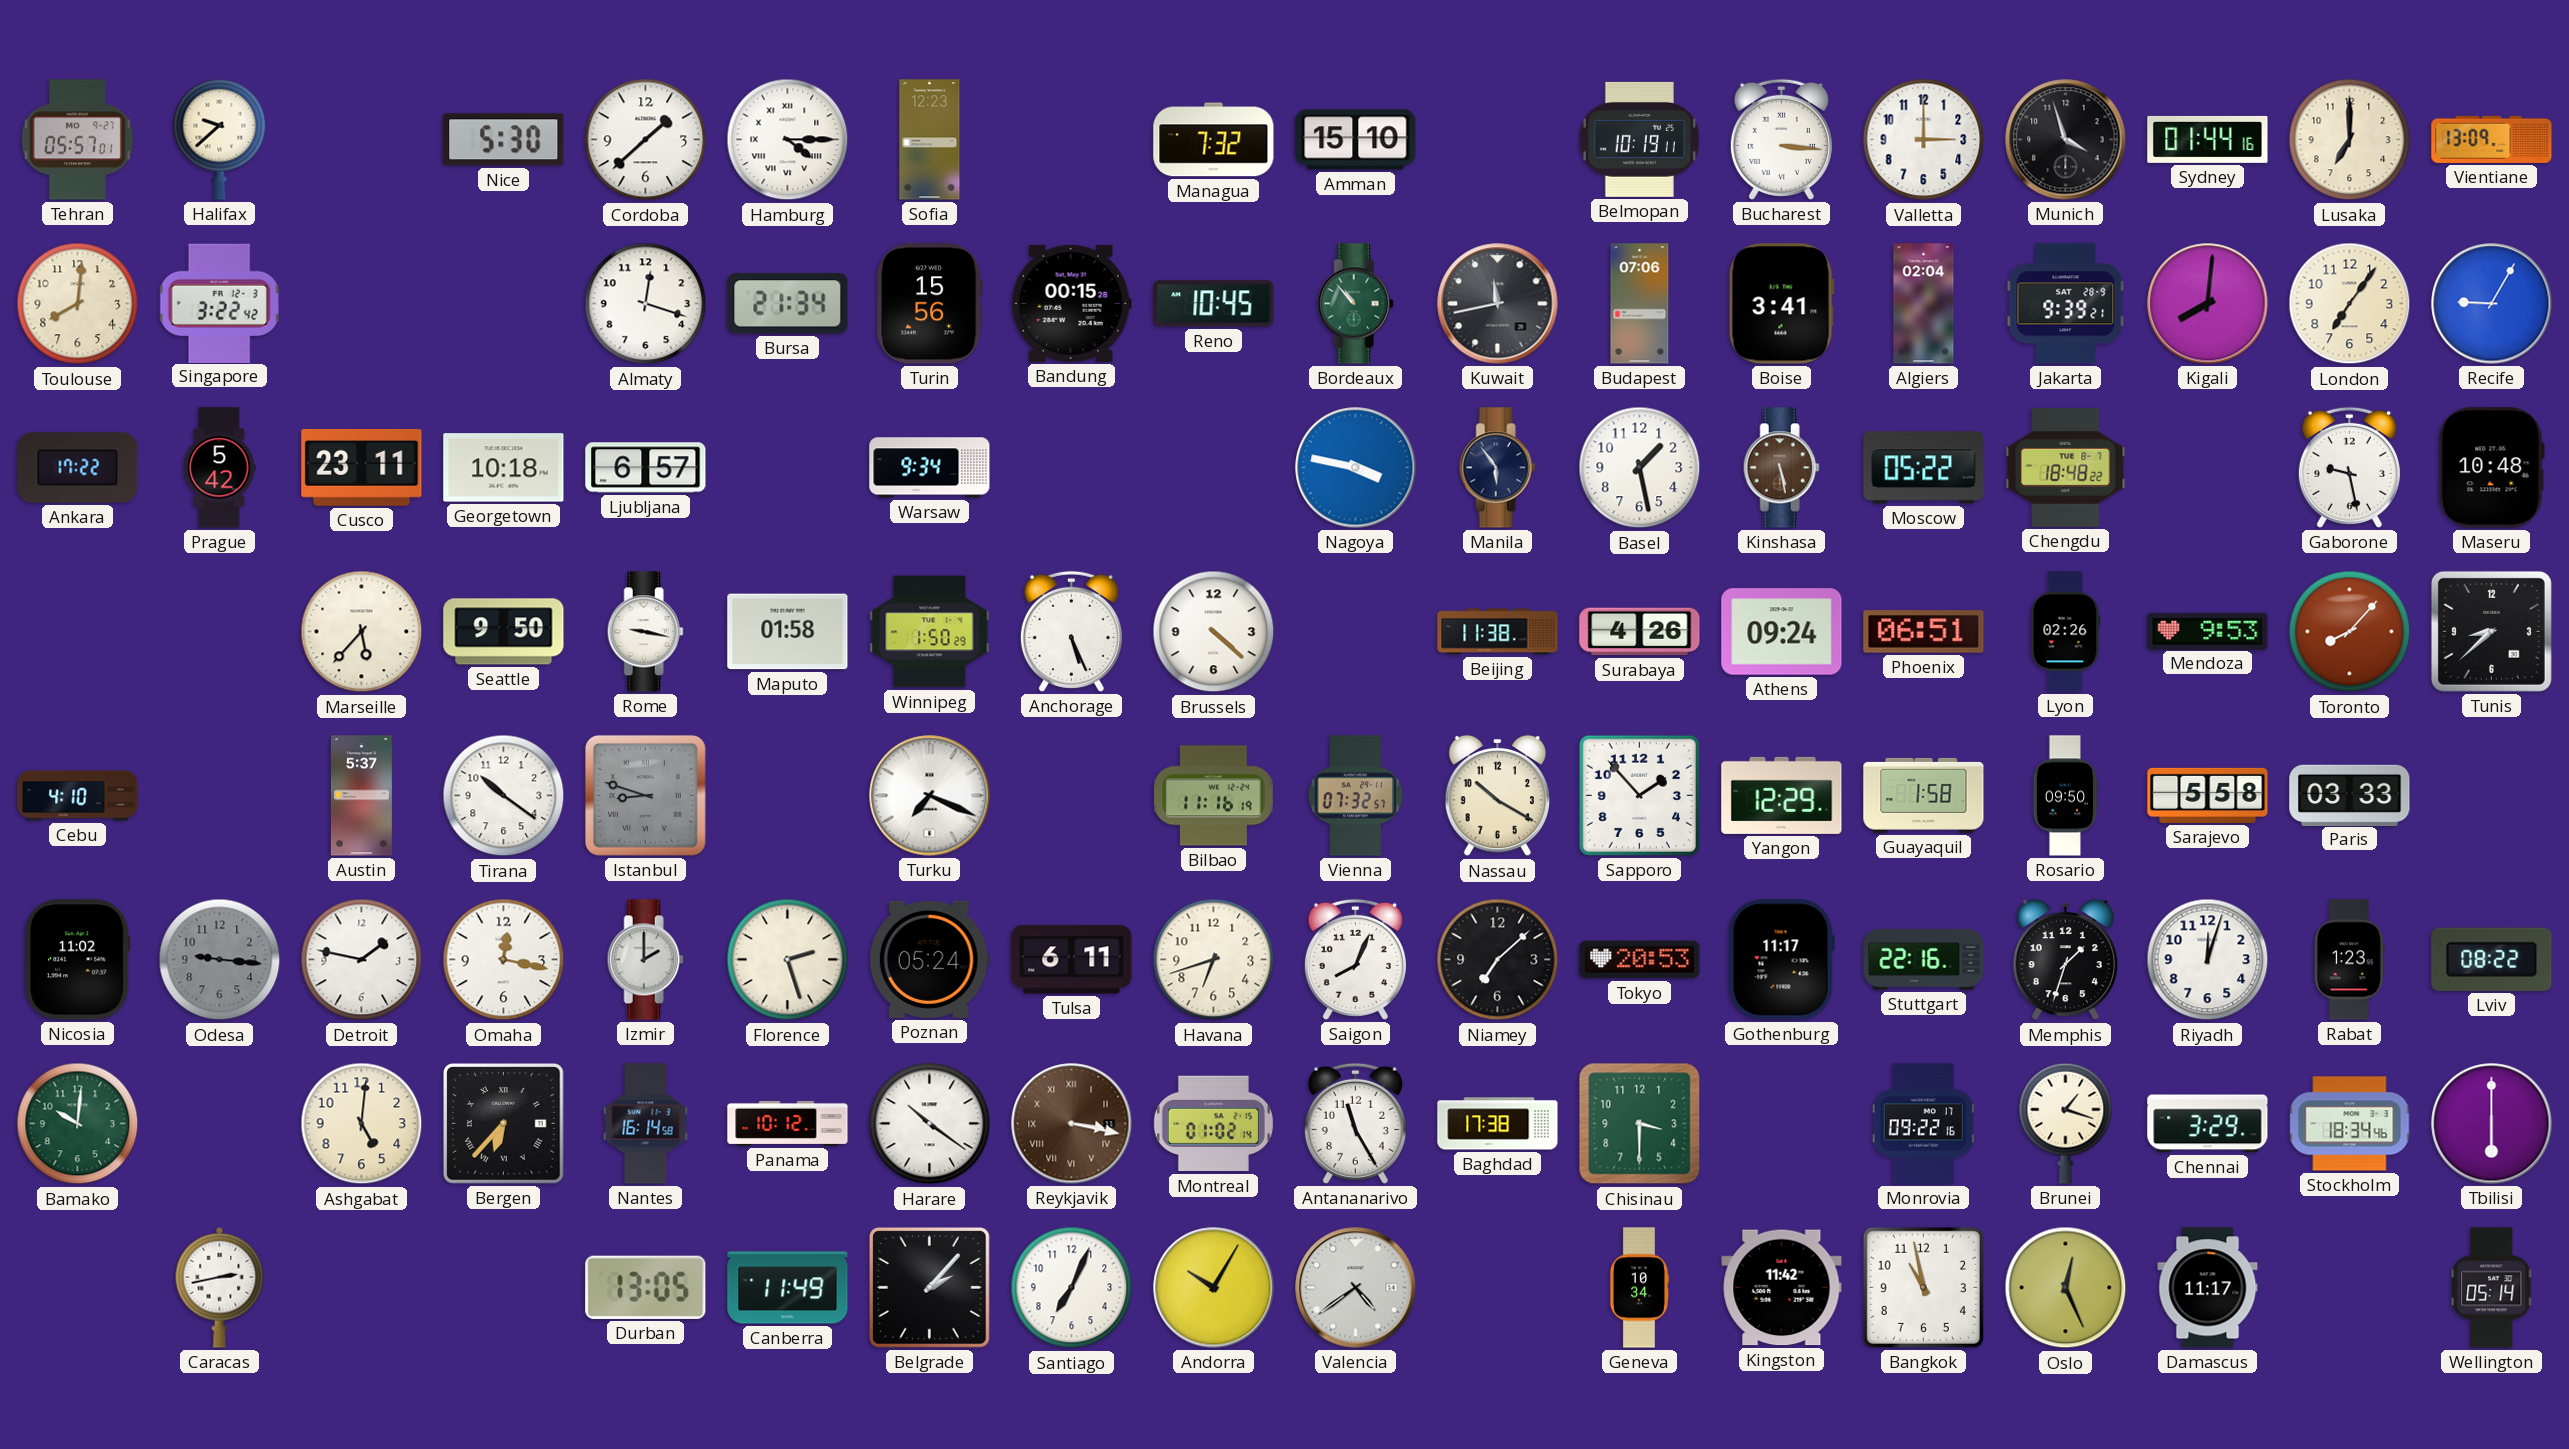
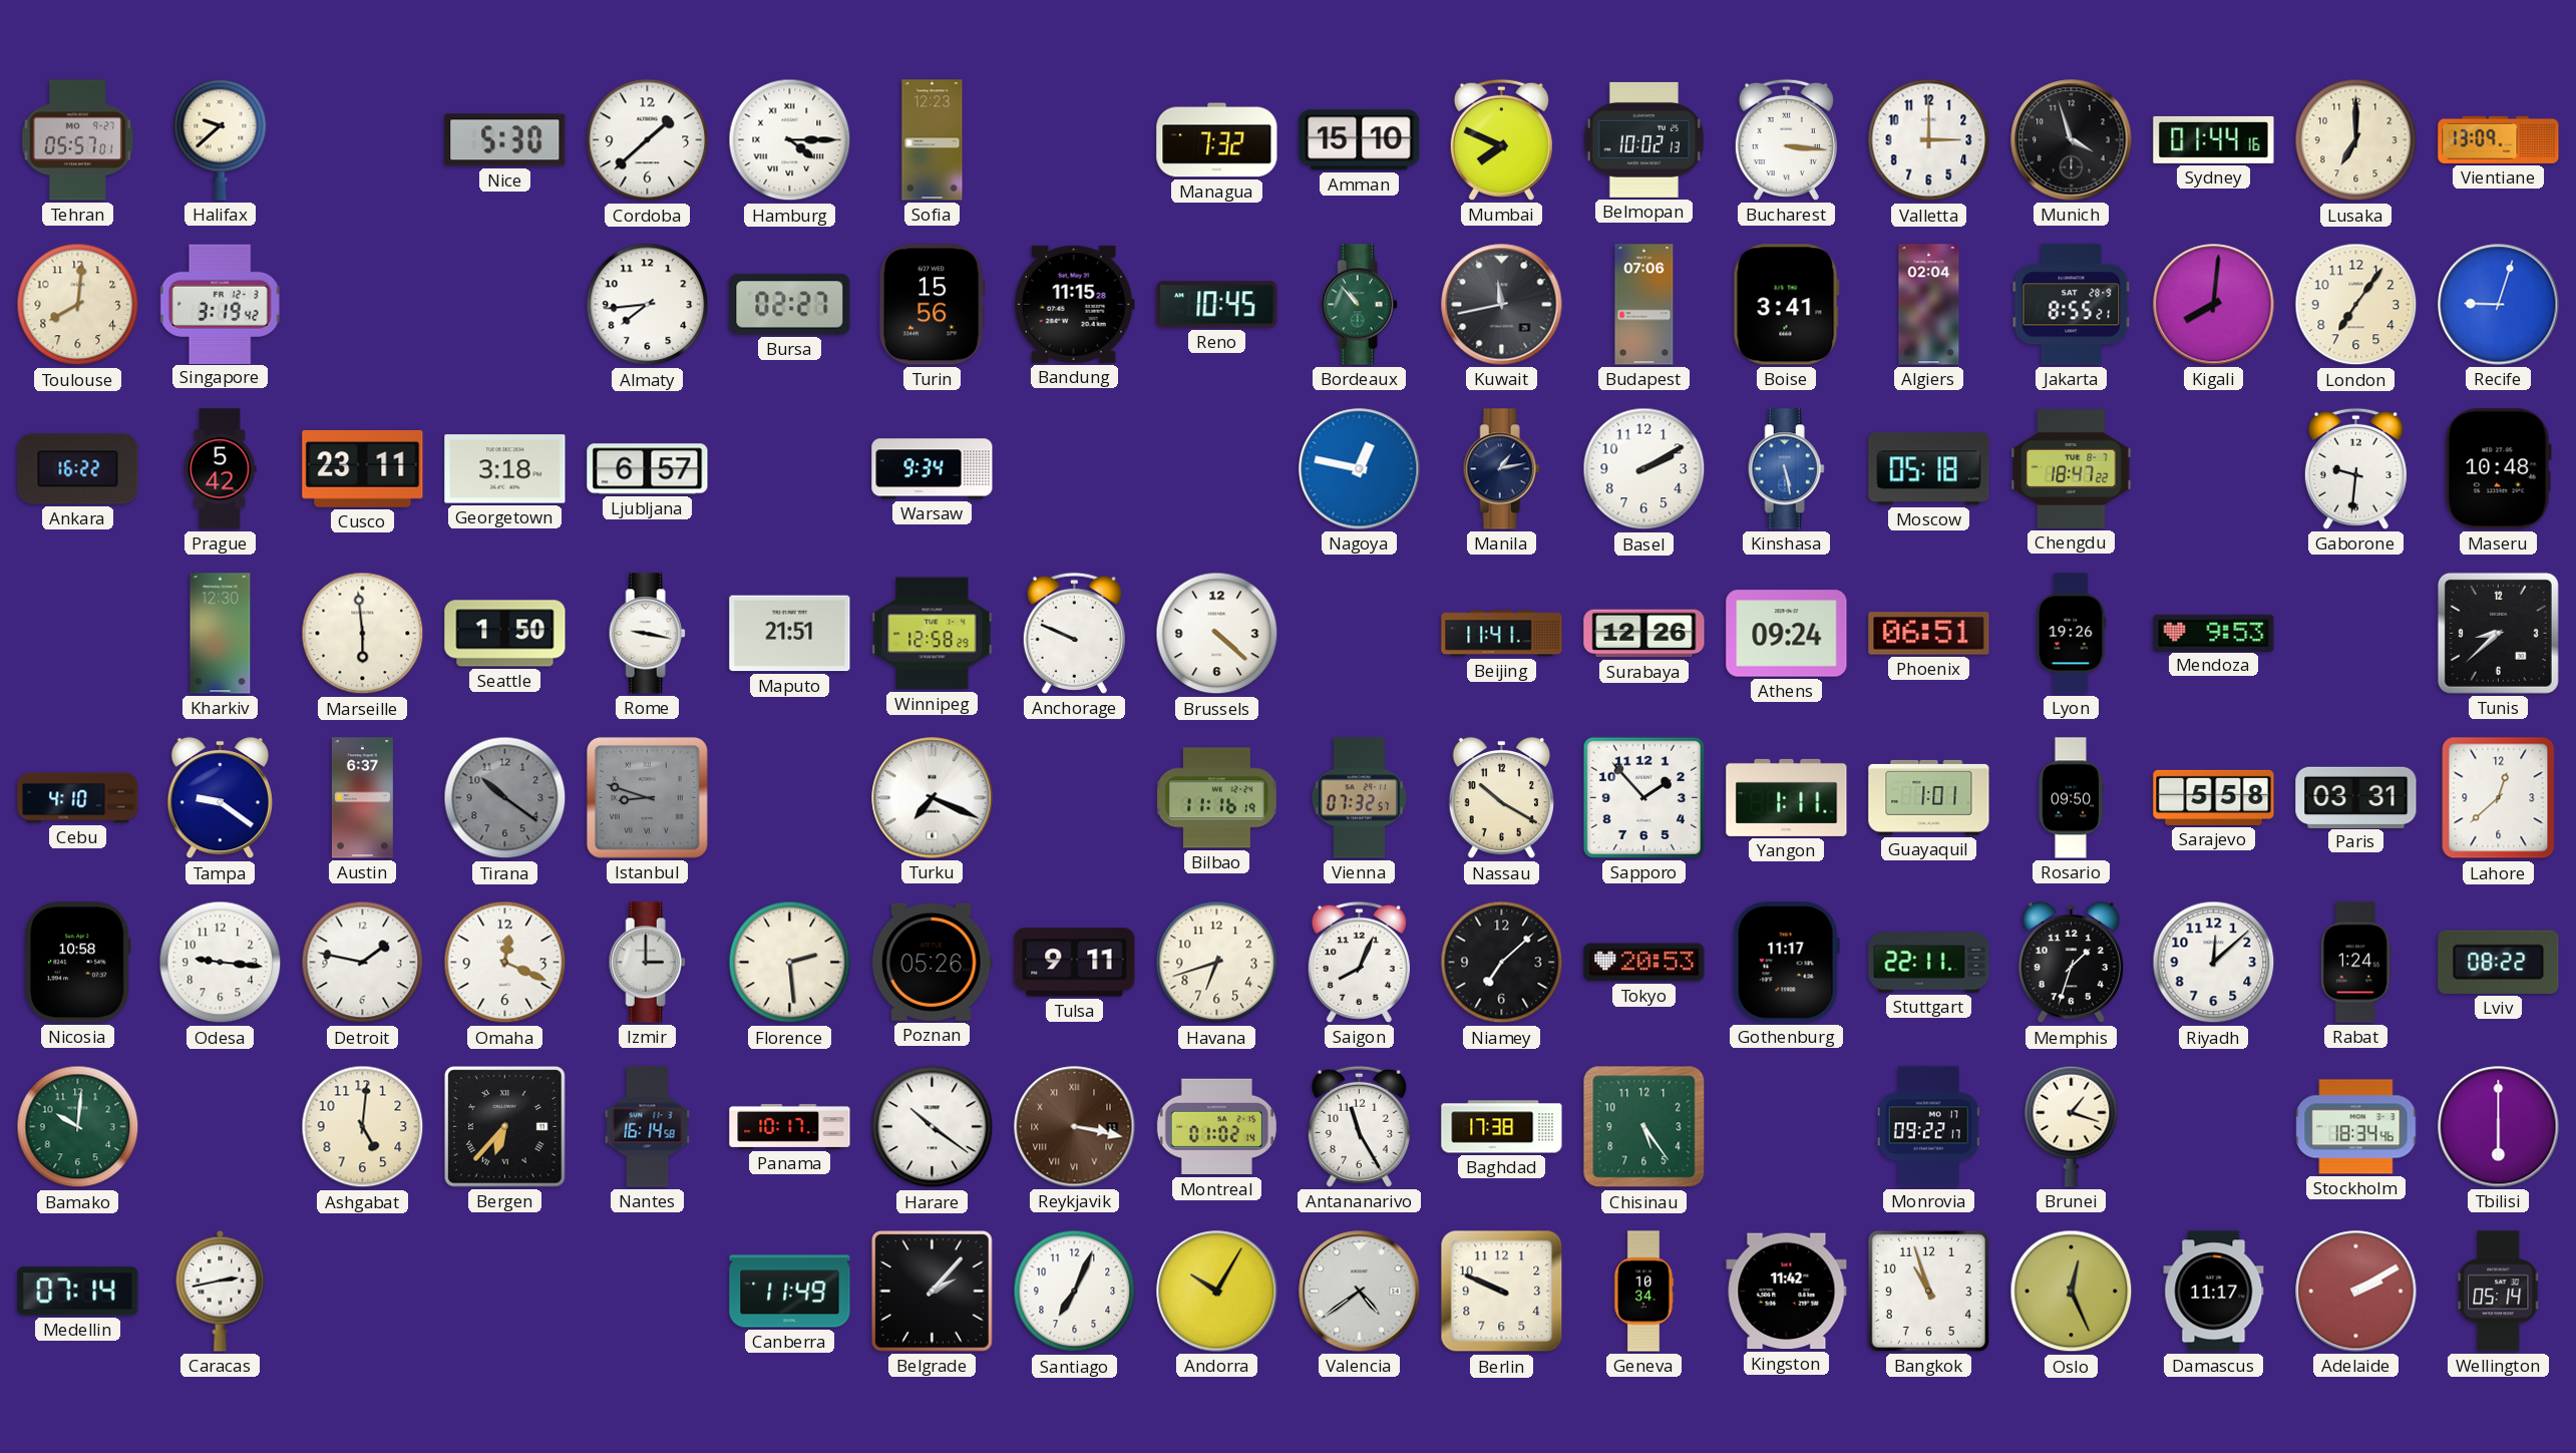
Mumbai: none -> 7:49
Belmopan: 10:19 -> 10:02
Singapore: 3:22 -> 3:19
Almaty: 12:18 -> 7:44
Bursa: 21:34 -> 02:27
Bandung: 00:15 -> 11:15
Jakarta: 9:39 -> 8:55
Recife: 9:05 -> 9:03
Ankara: 17:22 -> 16:22
Georgetown: 10:18 -> 3:18
Nagoya: 3:47 -> 12:47
Manila: 5:54 -> 1:13
Basel: 1:28 -> 2:10
Kinshasa dial: brown -> blue
Moscow: 05:22 -> 05:18
Chengdu: 18:48 -> 18:47
Gaborone: 9:28 -> 9:31
Kharkiv: none -> 12:30
Marseille: 5:37 -> 5:59
Seattle: 9:50 -> 1:50
Maputo: 01:58 -> 21:51
Winnipeg: 1:50 -> 12:58
Anchorage: 5:26 -> 9:49
Beijing: 11:38 -> 11:41
Surabaya: 4:26 -> 12:26
Lyon: 02:26 -> 19:26
Toronto: 8:07 -> none
Tampa: none -> 9:21
Austin: 5:37 -> 6:37
Tirana dial: white -> grey
Yangon: 12:29 -> 1:11
Guayaquil: 1:58 -> 1:01
Paris: 03:33 -> 03:31
Lahore: none -> 12:38
Nicosia: 11:02 -> 10:58
Odesa dial: grey -> white
Omaha: 12:17 -> 12:19
Izmir: 2:00 -> 3:00
Florence: 2:27 -> 2:29
Poznan: 05:24 -> 05:26
Tulsa: 6:11 -> 9:11
Stuttgart: 22:16 -> 22:11
Riyadh: 12:03 -> 12:08
Rabat: 1:23 -> 1:24
Panama: 10:12 -> 10:17
Chisinau: 3:30 -> 5:24
Monrovia: 09:22:16 -> 09:22:17
Chennai: 3:29 -> none
Medellin: none -> 07:14
Durban: 13:05 -> none
Berlin: none -> 9:49
Bangkok: 10:58 -> 10:57
Adelaide: none -> 2:10
